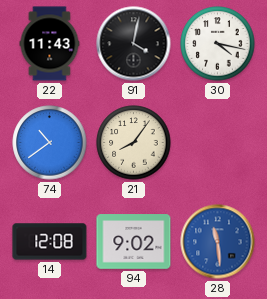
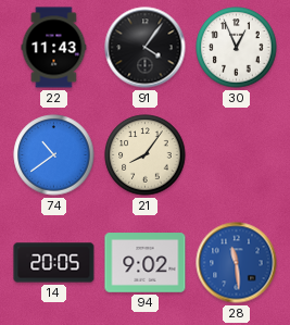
91: 4:02 -> 4:06
30: 4:17 -> 12:56
14: 12:08 -> 20:05
